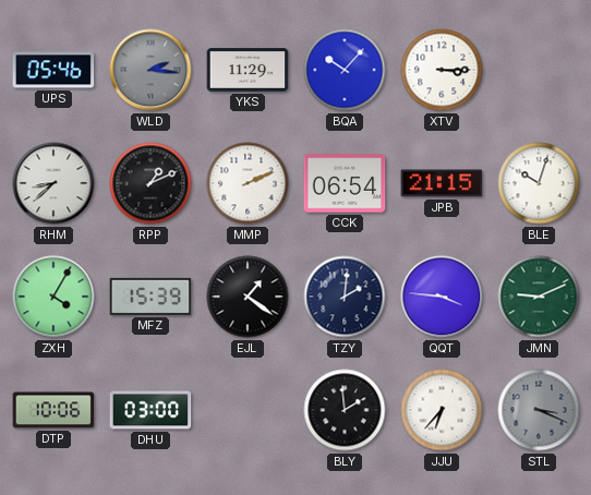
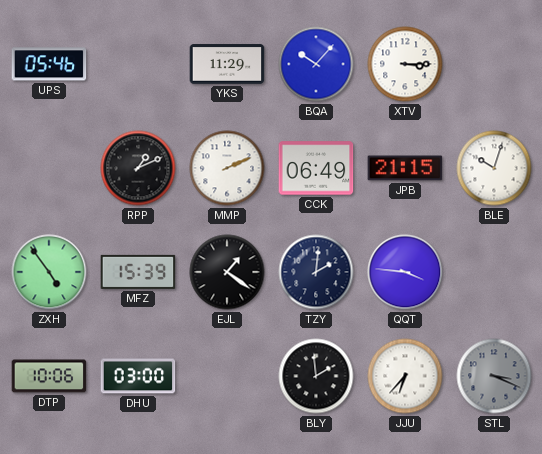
WLD: 2:16 -> none
RHM: 8:38 -> none
CCK: 06:54 -> 06:49
ZXH: 4:05 -> 4:54
JMN: 9:11 -> none
